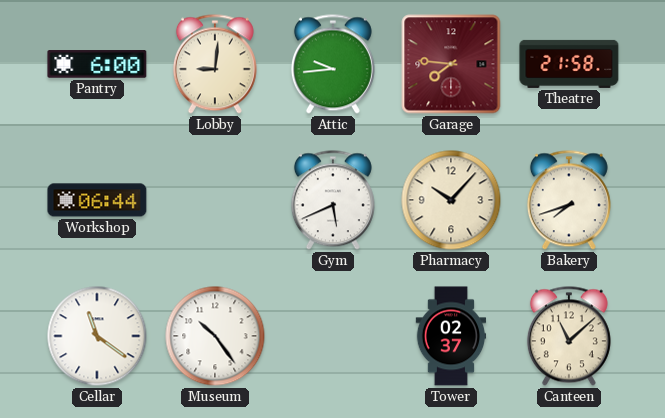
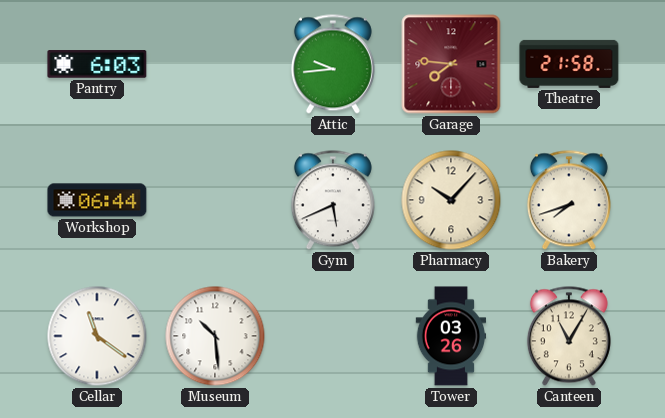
Pantry: 6:00 -> 6:03
Lobby: 9:01 -> none
Museum: 10:24 -> 10:29
Tower: 02:37 -> 03:26
Canteen: 11:08 -> 11:05
